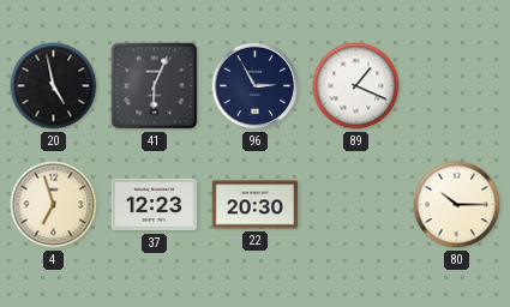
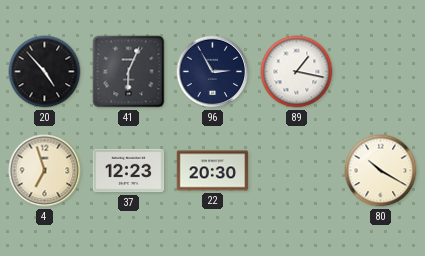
20: 4:58 -> 4:53
89: 1:19 -> 1:17
80: 10:15 -> 10:20
